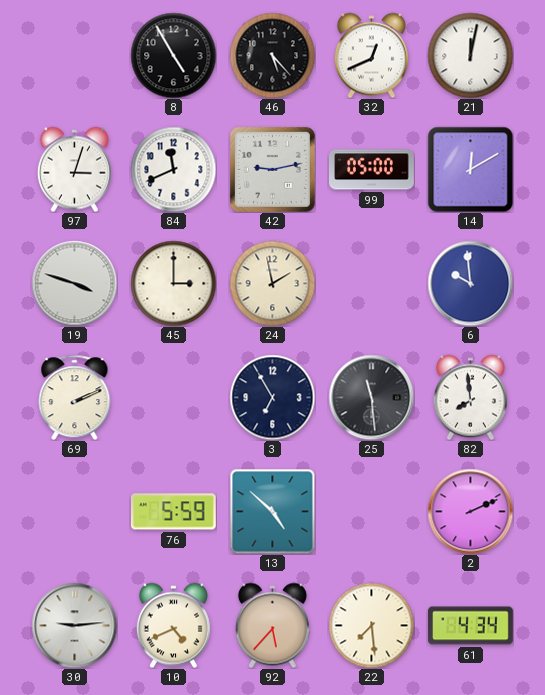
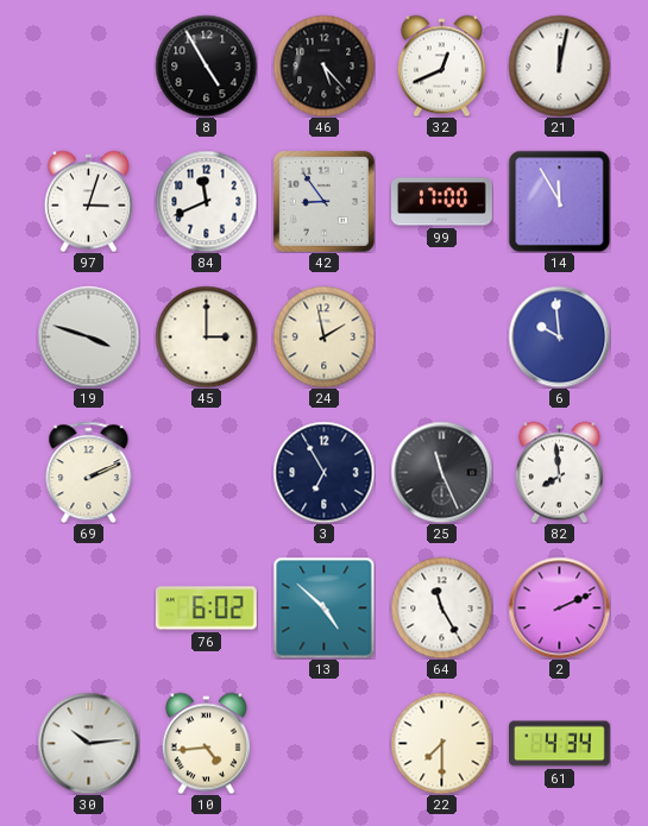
42: 9:13 -> 8:54
99: 05:00 -> 17:00
14: 12:10 -> 11:55
25: 11:29 -> 11:26
76: 5:59 -> 6:02
64: none -> 11:25
30: 9:14 -> 10:14
10: 4:41 -> 4:44
92: 5:37 -> none
22: 7:29 -> 7:30
